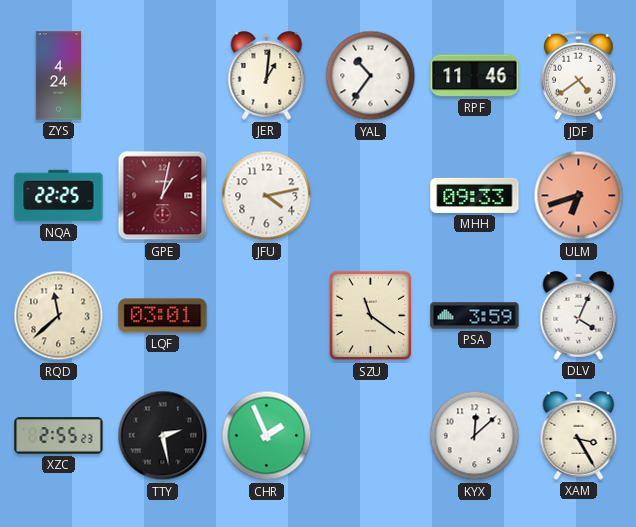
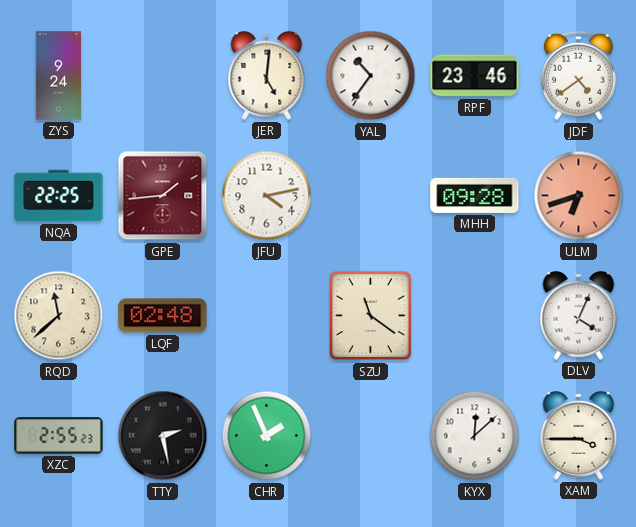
ZYS: 4:24 -> 9:24
JER: 1:01 -> 5:01
RPF: 11:46 -> 23:46
GPE: 1:02 -> 1:44
MHH: 09:33 -> 09:28
LQF: 03:01 -> 02:48
PSA: 3:59 -> none
XAM: 3:25 -> 3:45
